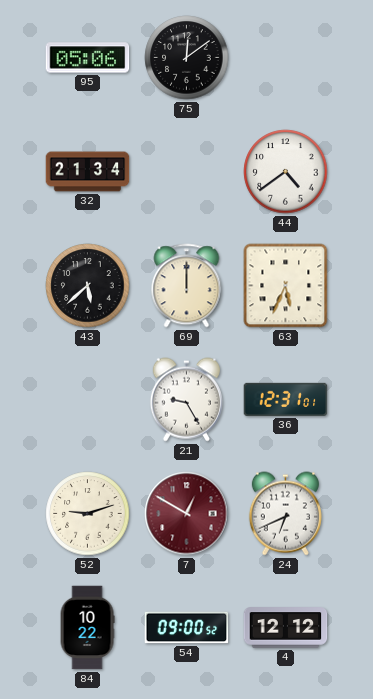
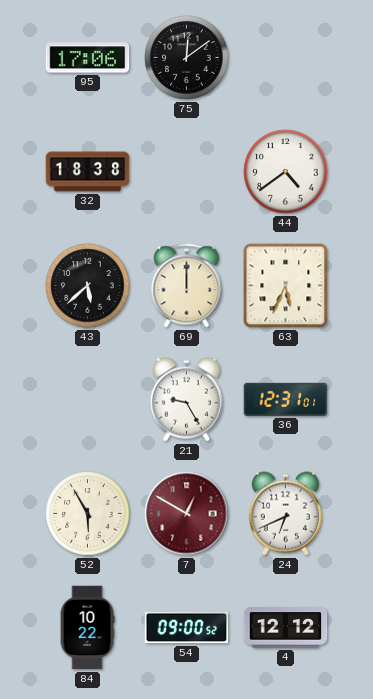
95: 05:06 -> 17:06
32: 21:34 -> 18:38
52: 9:12 -> 5:55
